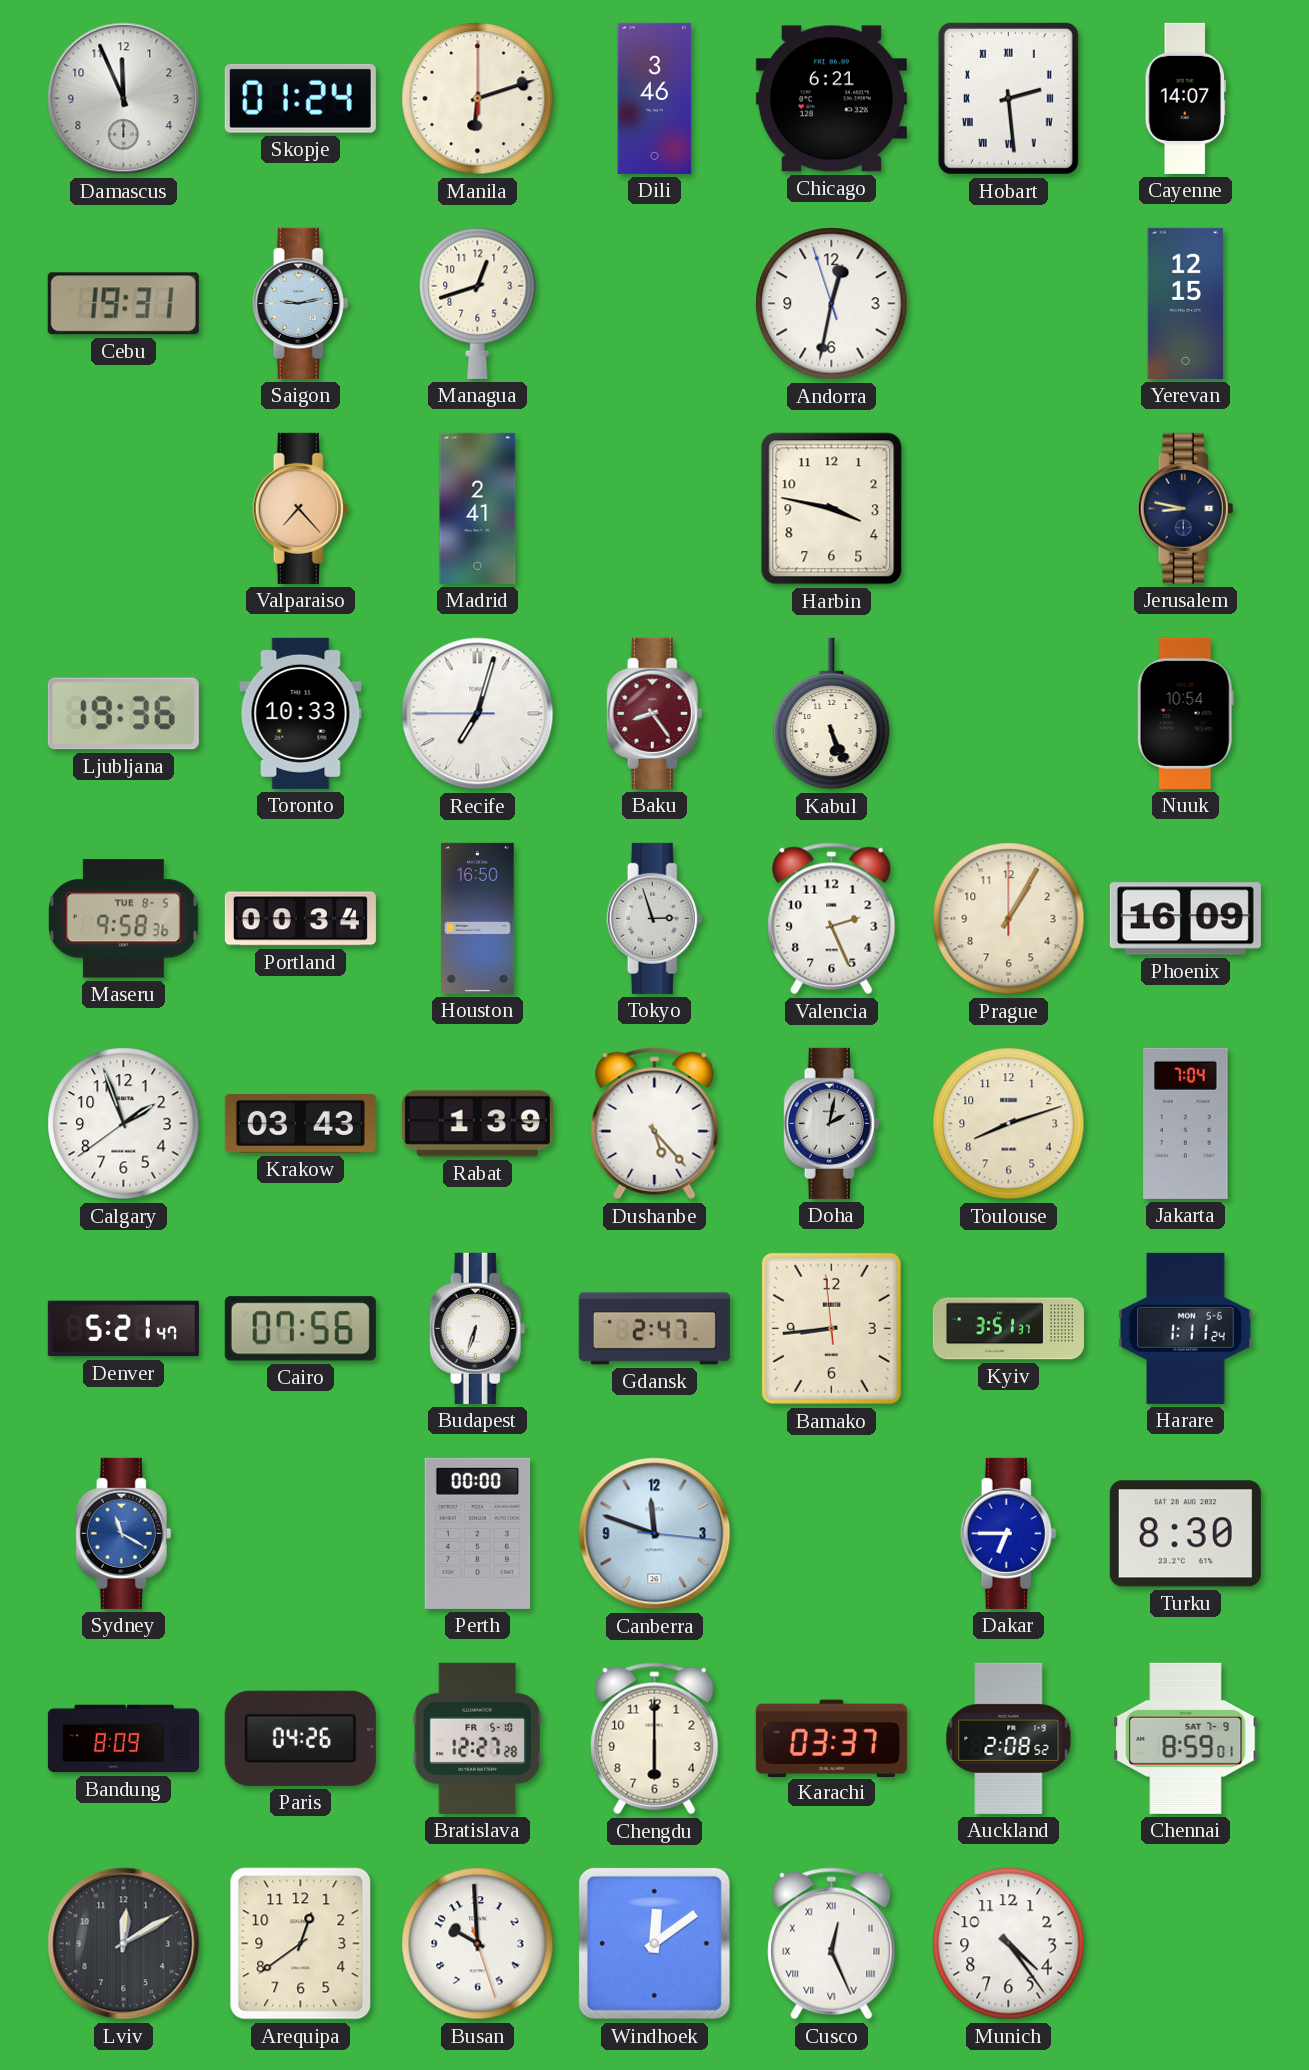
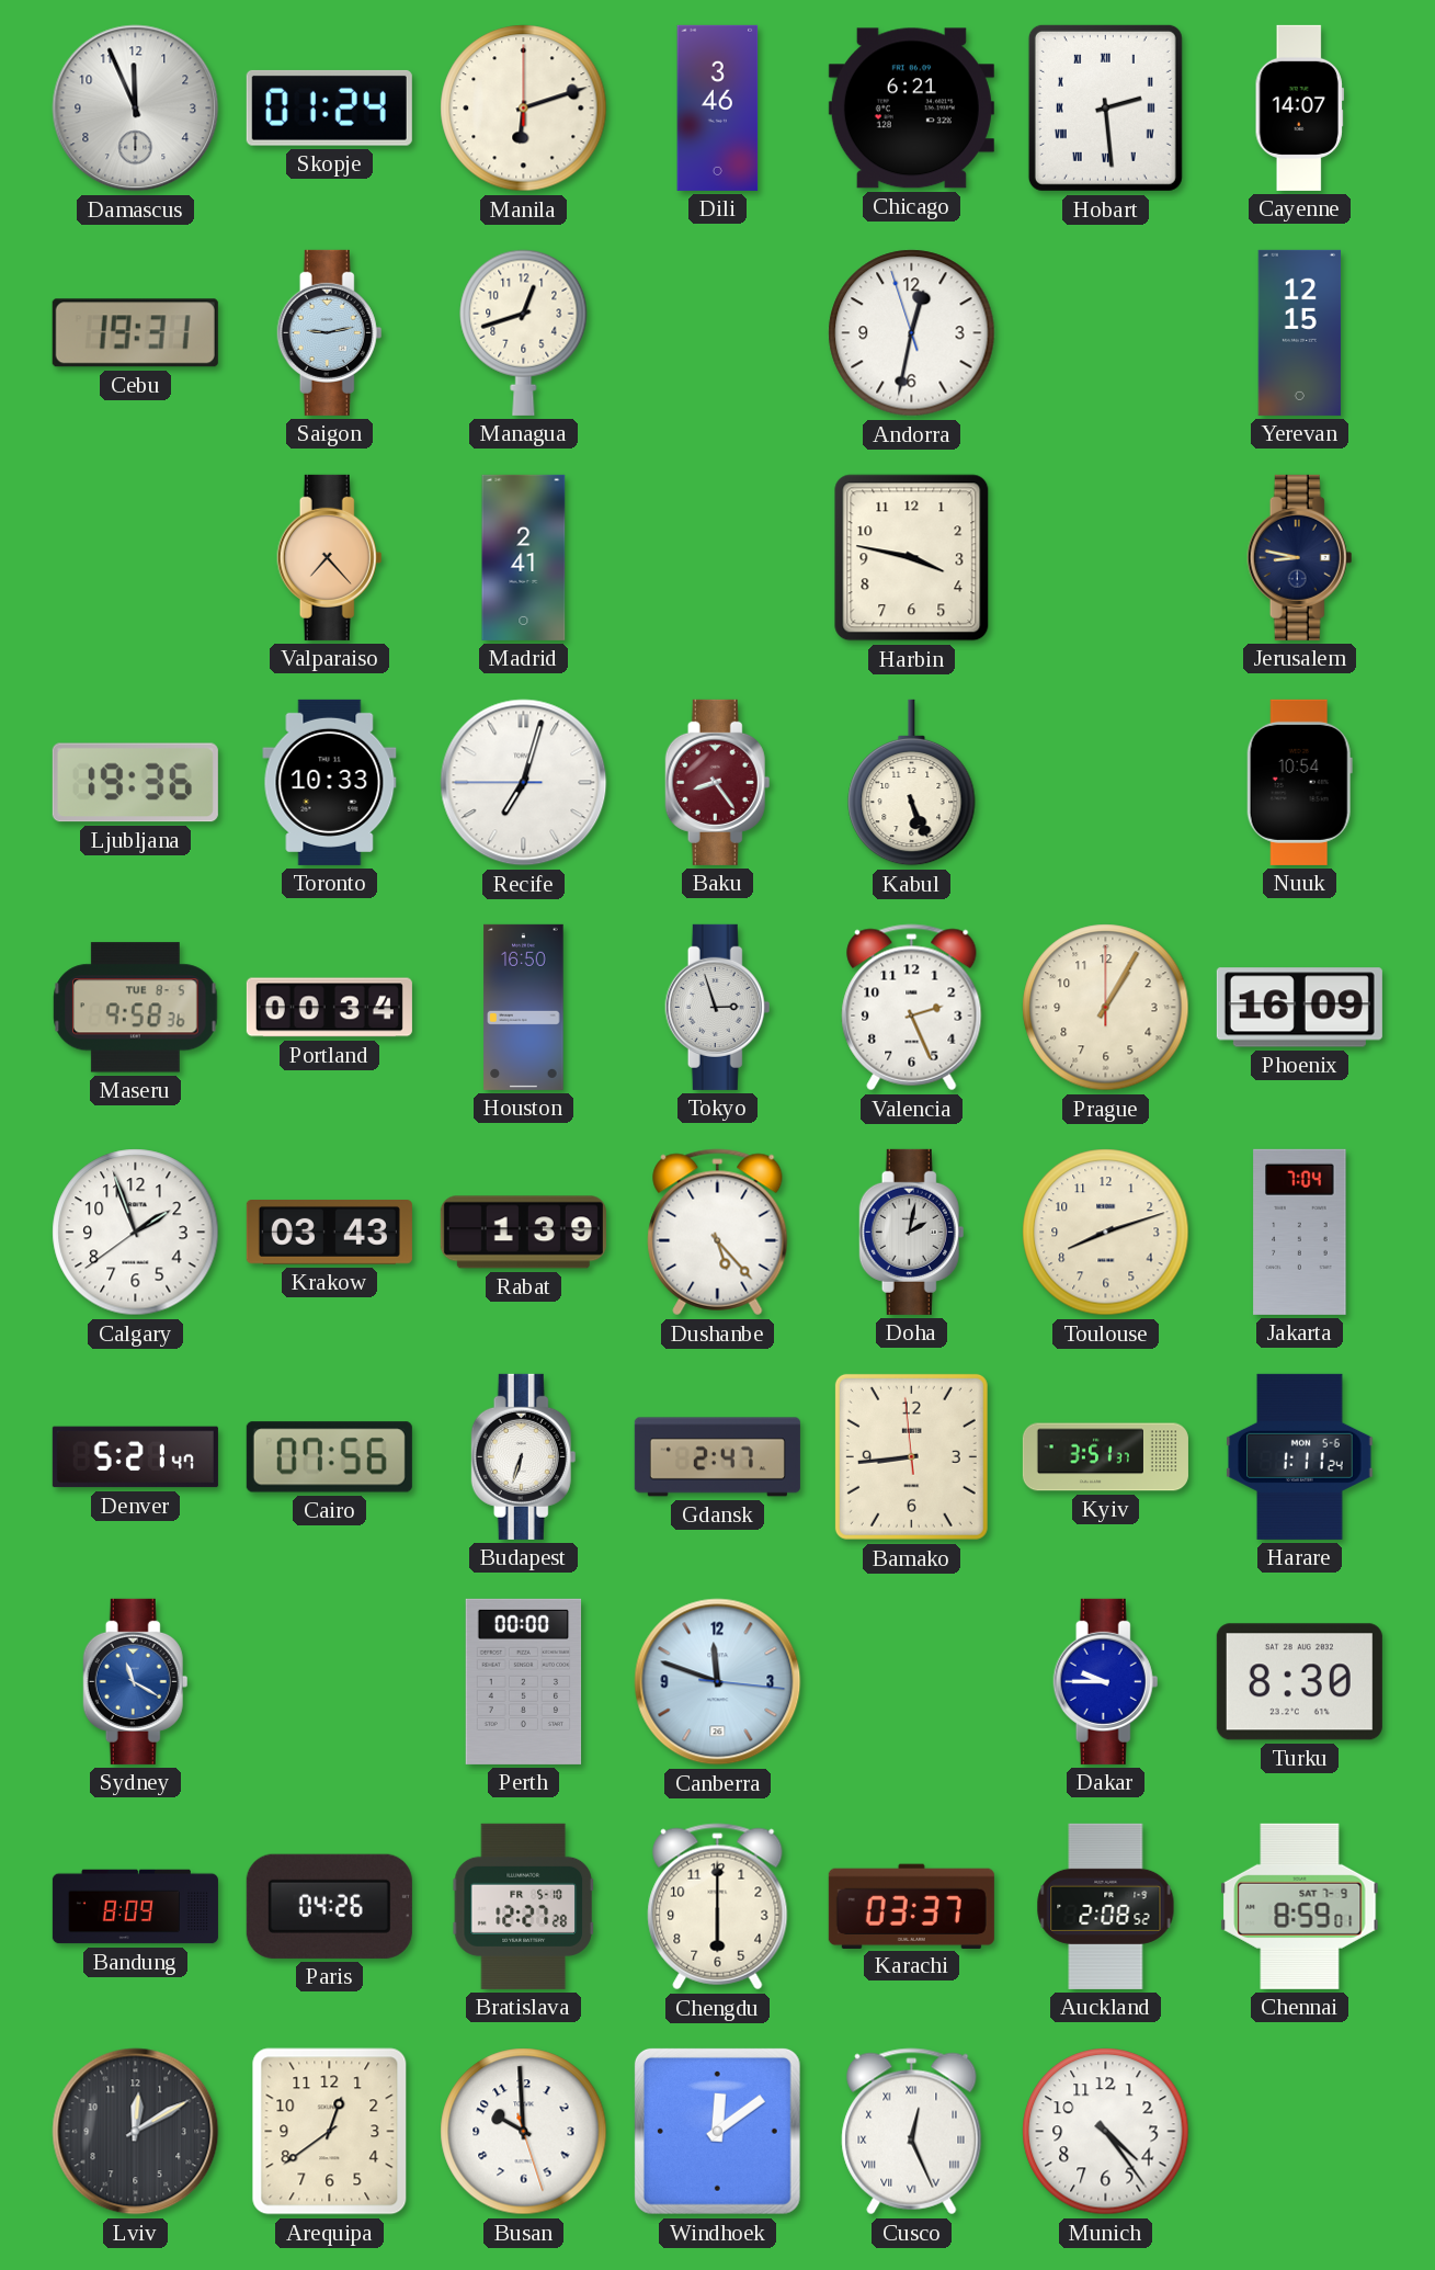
Dakar: 6:45 -> 9:45
